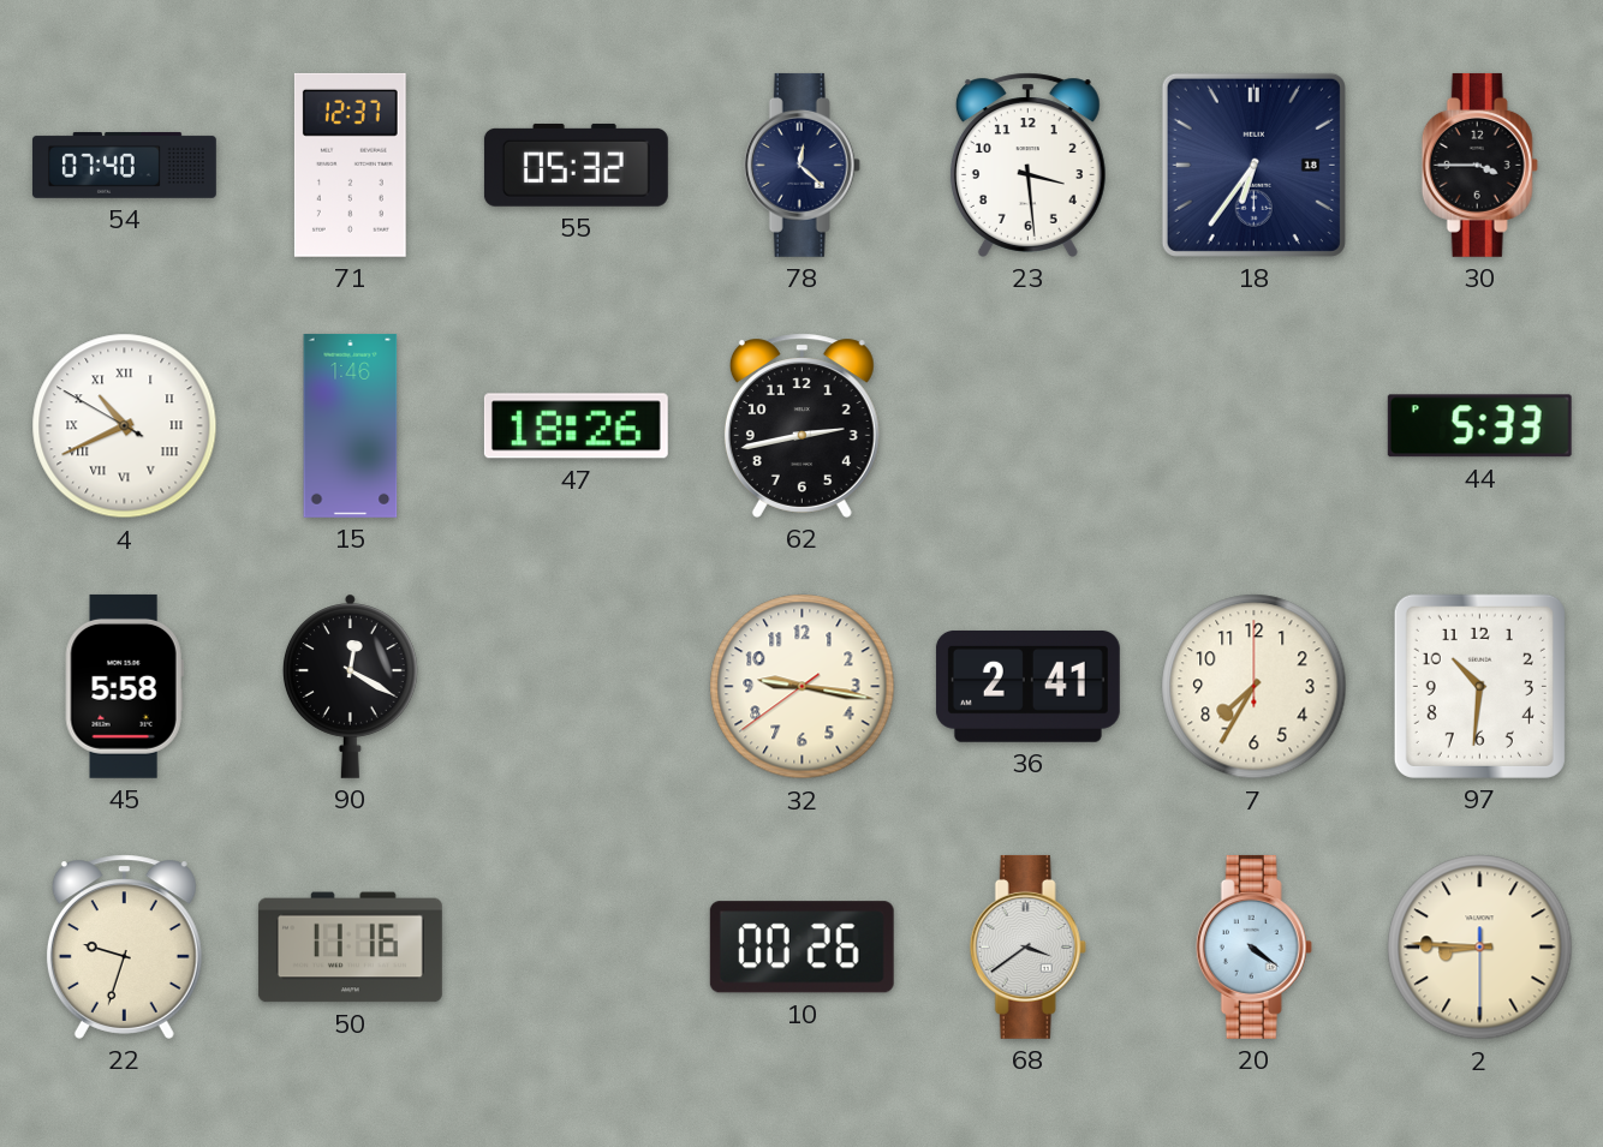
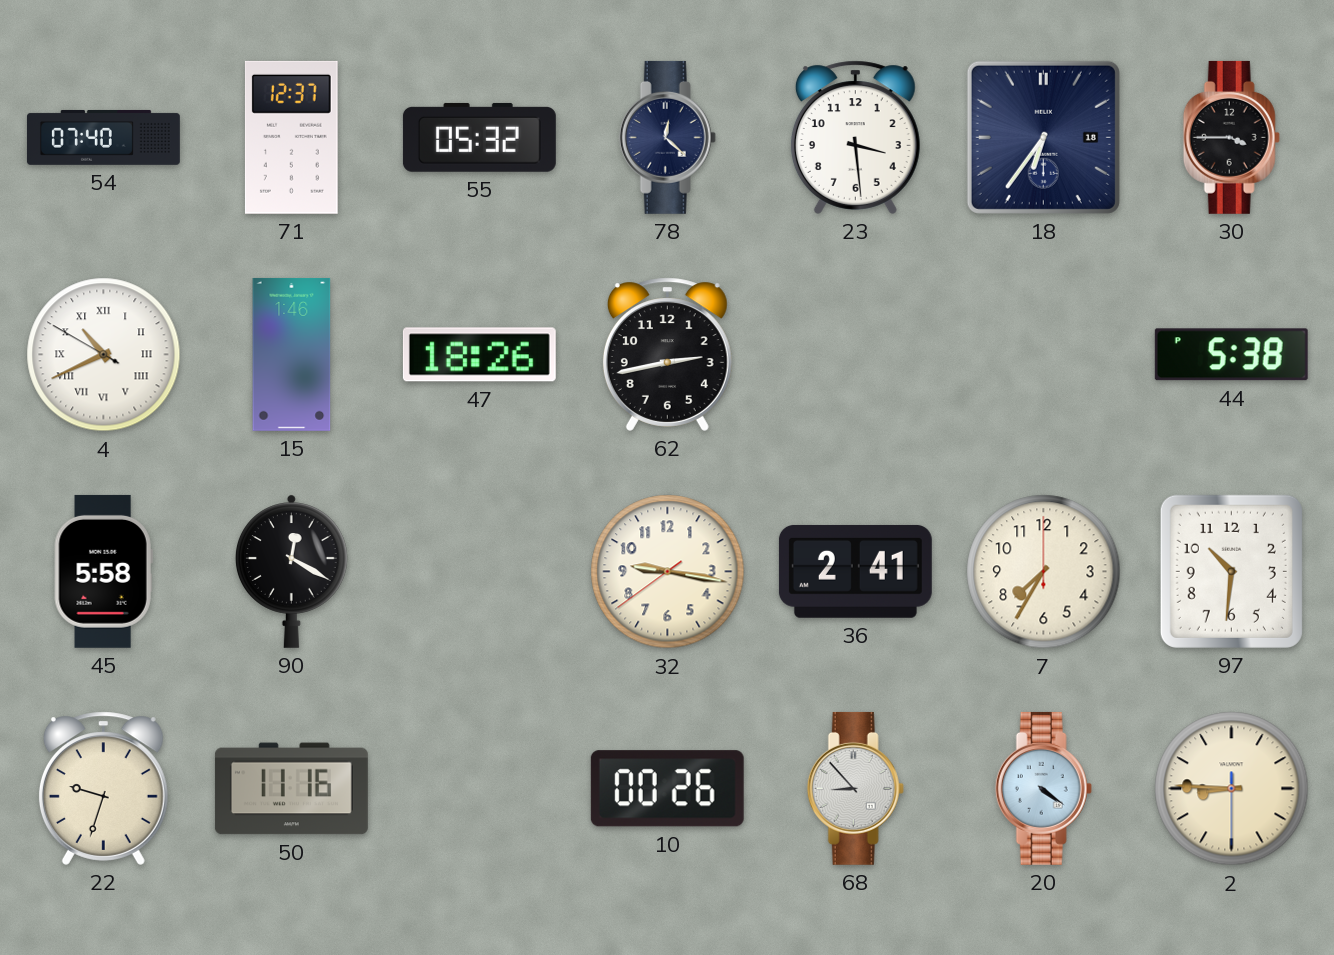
44: 5:33 -> 5:38
68: 3:39 -> 8:53
